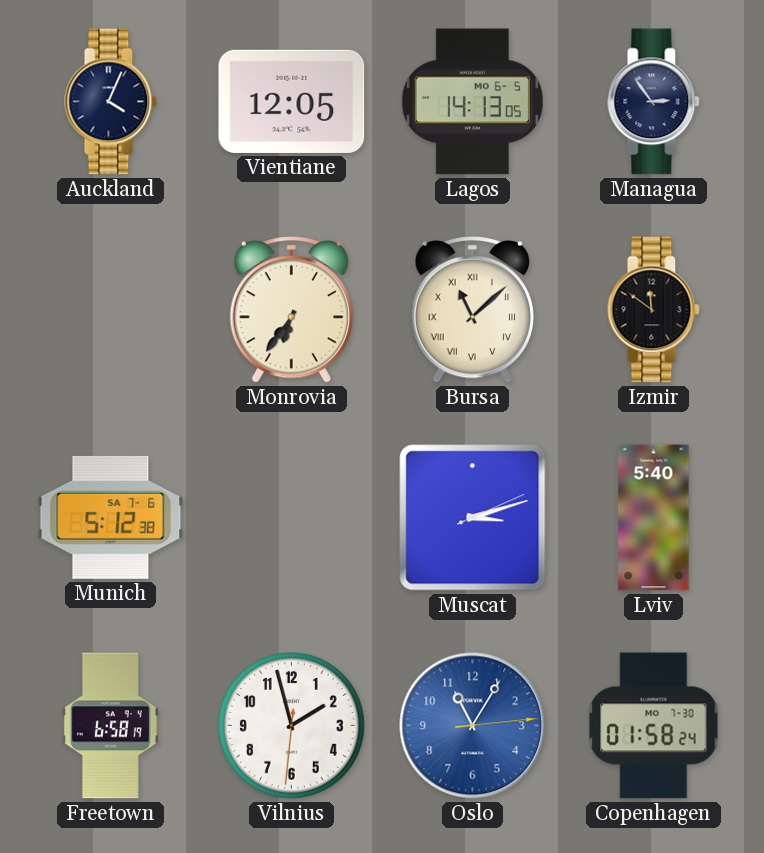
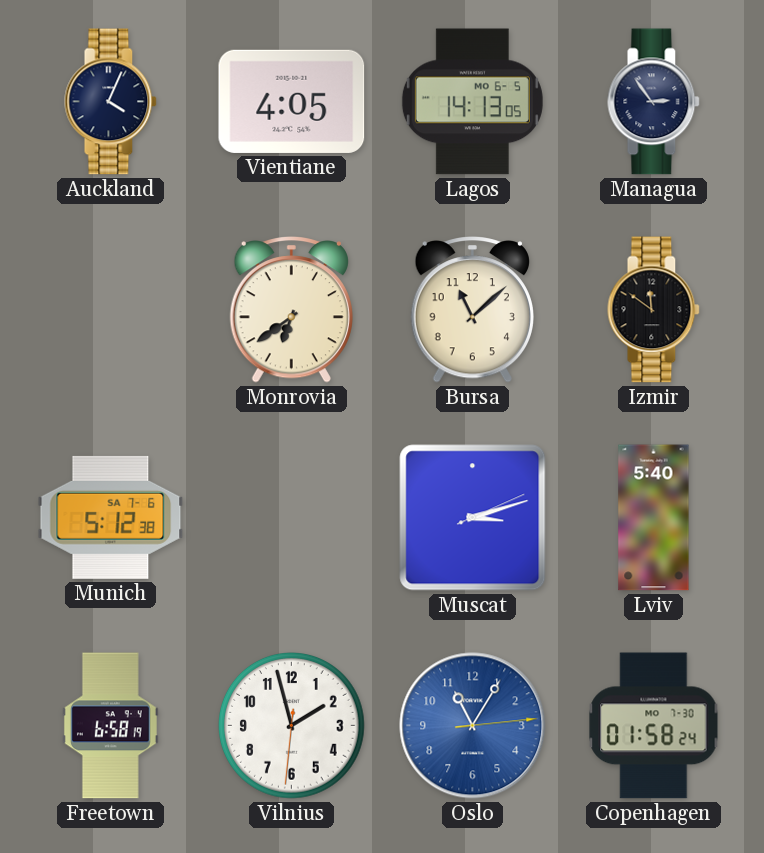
Vientiane: 12:05 -> 4:05
Monrovia: 6:36 -> 6:39
Bursa numerals: Roman -> Arabic
